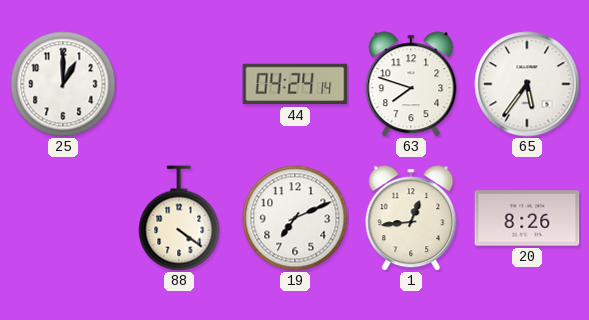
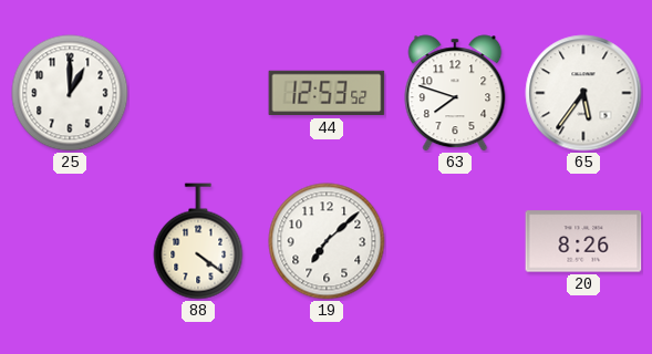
44: 04:24 -> 12:53
19: 7:11 -> 7:08
1: 12:44 -> none
